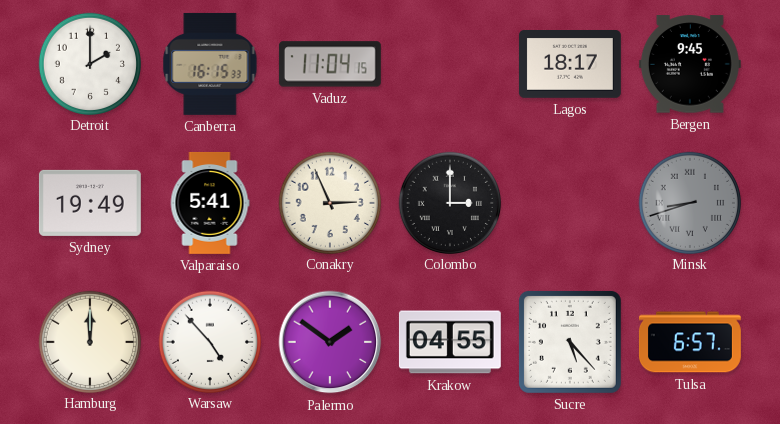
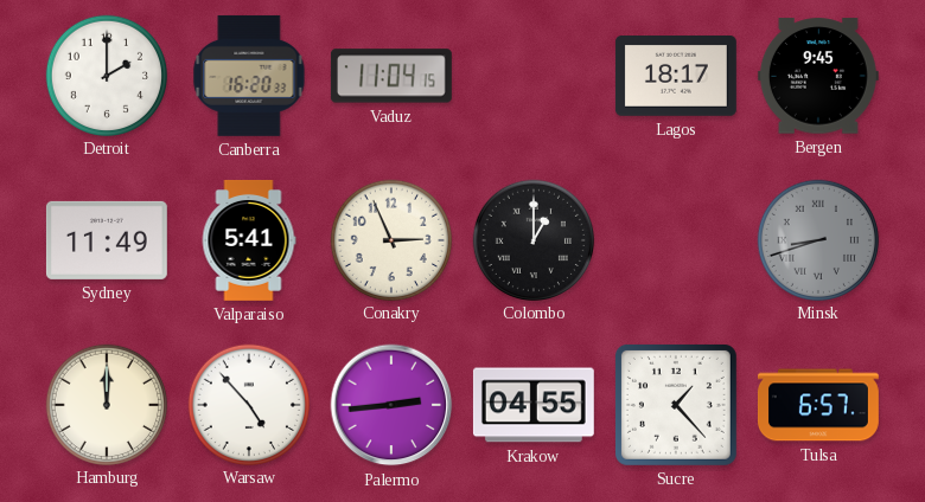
Canberra: 16:15 -> 16:20
Sydney: 19:49 -> 11:49
Colombo: 3:00 -> 1:00
Palermo: 1:51 -> 2:44
Sucre: 5:23 -> 1:23
